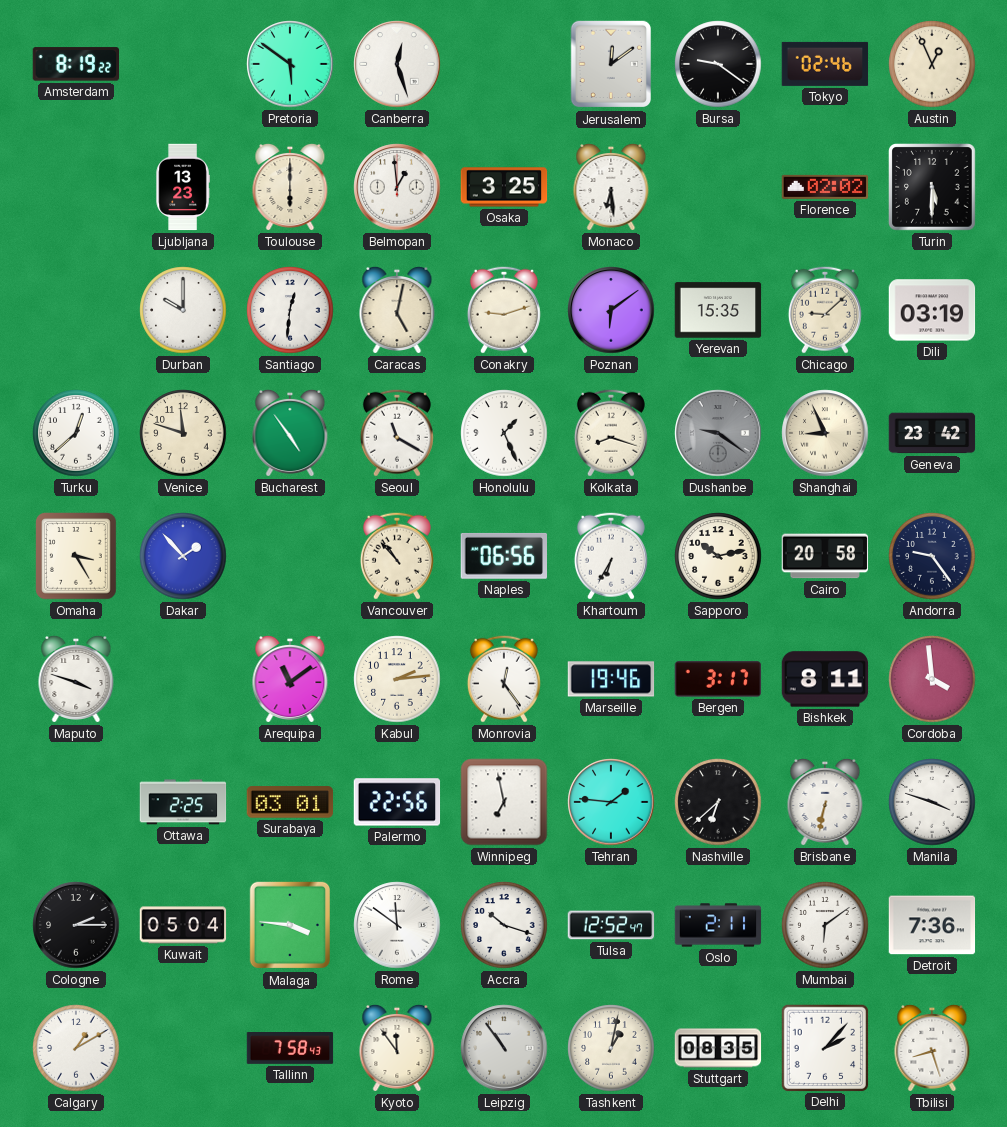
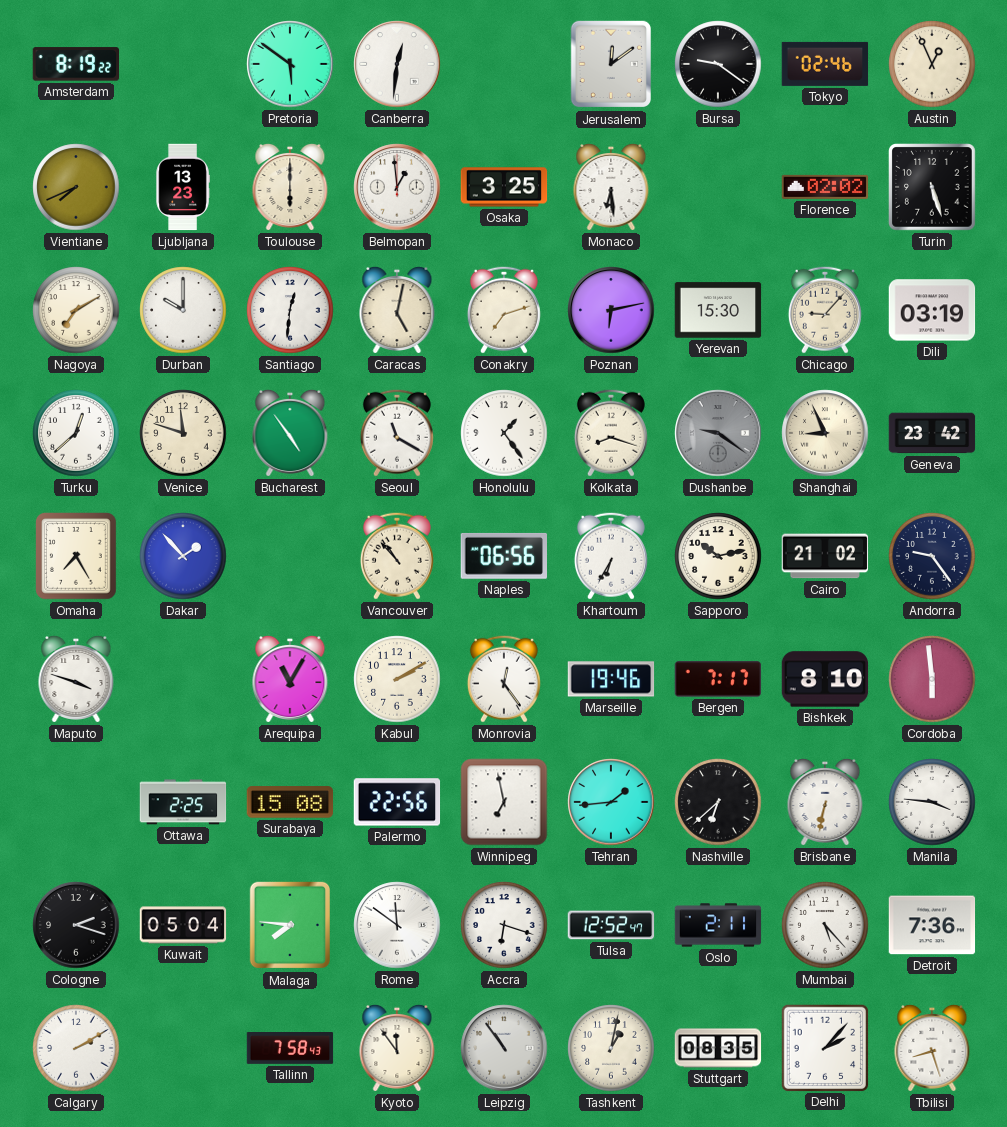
Canberra: 12:27 -> 12:31
Vientiane: none -> 7:41
Turin: 5:30 -> 5:27
Nagoya: none -> 7:10
Conakry: 9:12 -> 7:12
Poznan: 6:09 -> 6:13
Yerevan: 15:35 -> 15:30
Chicago: 9:08 -> 9:07
Honolulu: 1:26 -> 1:24
Omaha: 3:25 -> 7:25
Cairo: 20:58 -> 21:02
Arequipa: 11:09 -> 11:05
Kabul: 2:14 -> 2:10
Bergen: 3:17 -> 7:17
Bishkek: 8:11 -> 8:10
Cordoba: 3:59 -> 5:59
Surabaya: 03:01 -> 15:08
Tehran: 1:46 -> 1:44
Manila: 3:48 -> 3:46
Cologne: 2:15 -> 2:18
Malaga: 3:46 -> 7:46
Accra: 10:18 -> 6:18
Mumbai: 6:09 -> 5:23
Calgary: 1:10 -> 2:10
